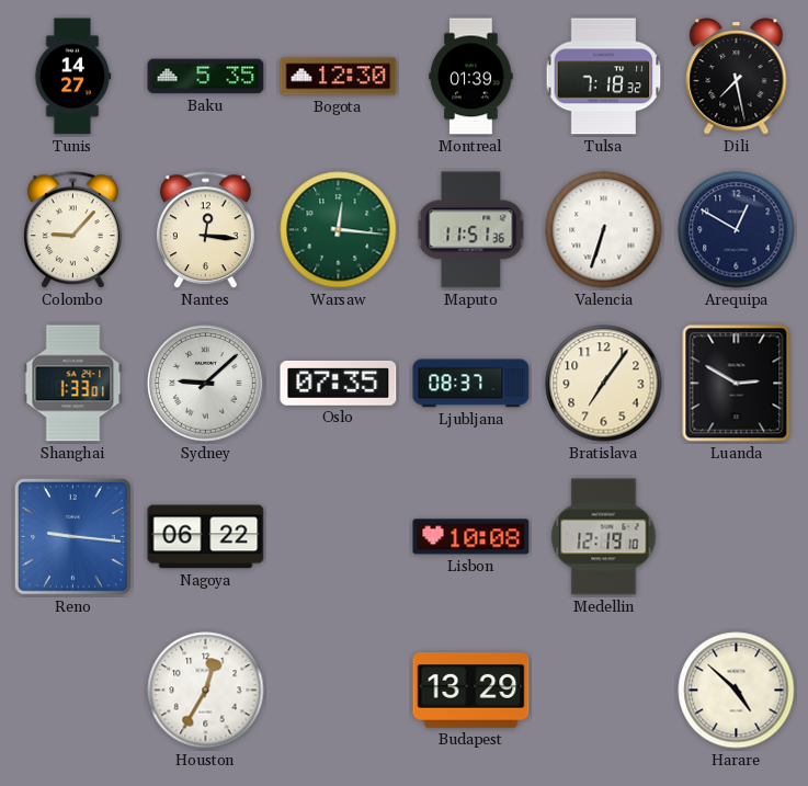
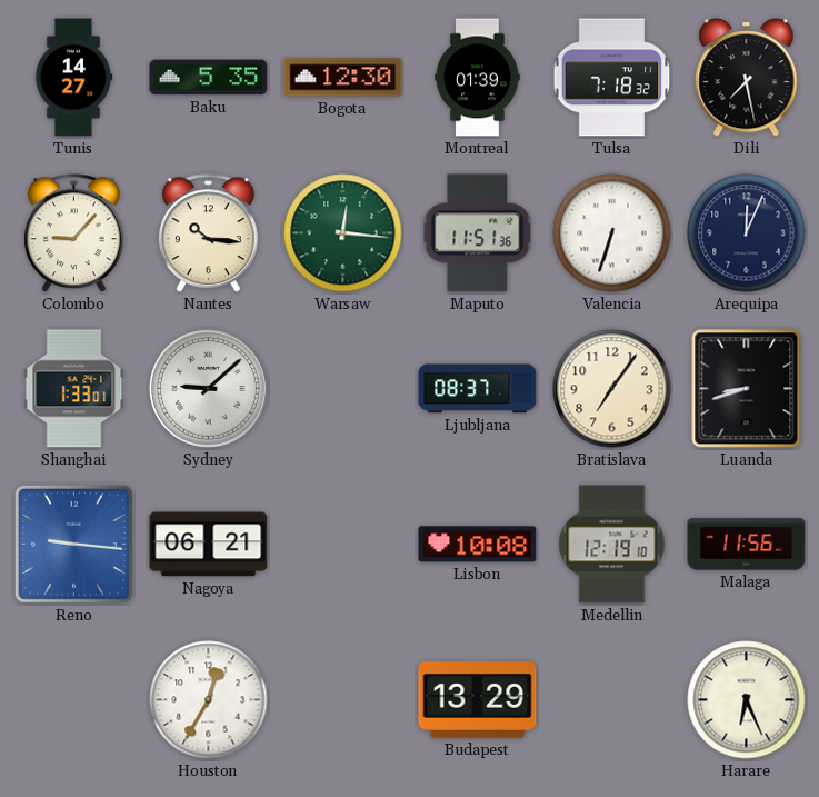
Nantes: 12:16 -> 10:16
Arequipa: 12:50 -> 12:04
Oslo: 07:35 -> none
Luanda: 2:50 -> 8:42
Nagoya: 06:22 -> 06:21
Malaga: none -> 11:56
Harare: 4:52 -> 6:26
